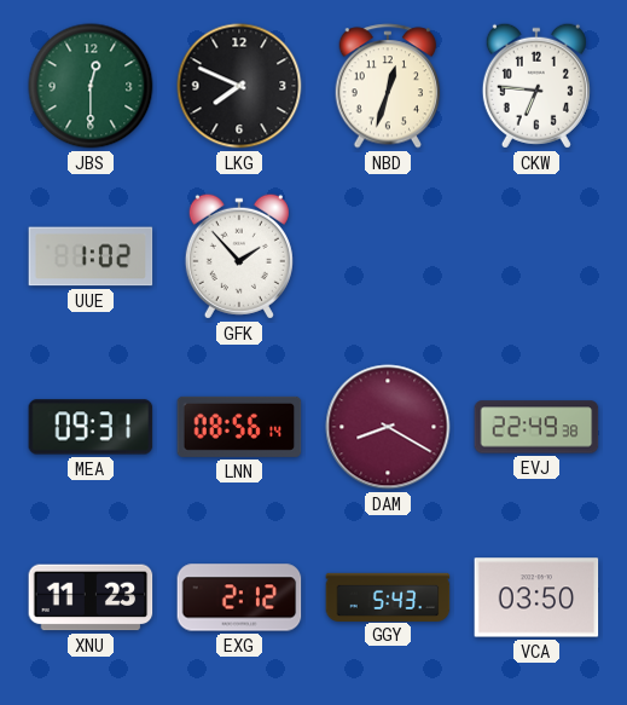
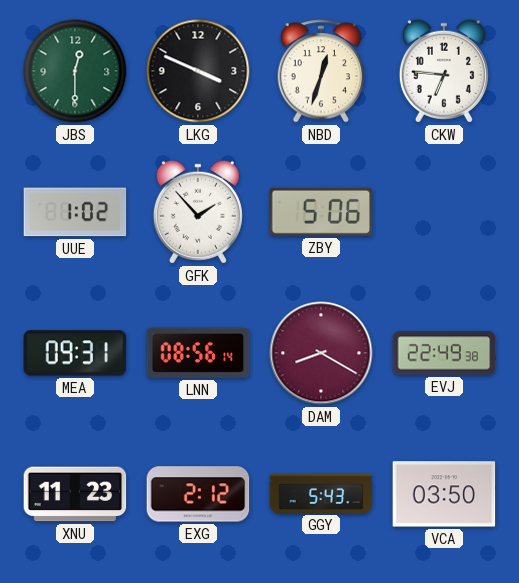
LKG: 7:49 -> 3:49
ZBY: none -> 5:06
